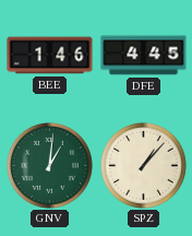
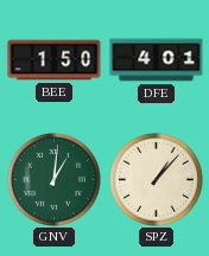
BEE: 1:46 -> 1:50
DFE: 4:45 -> 4:01
